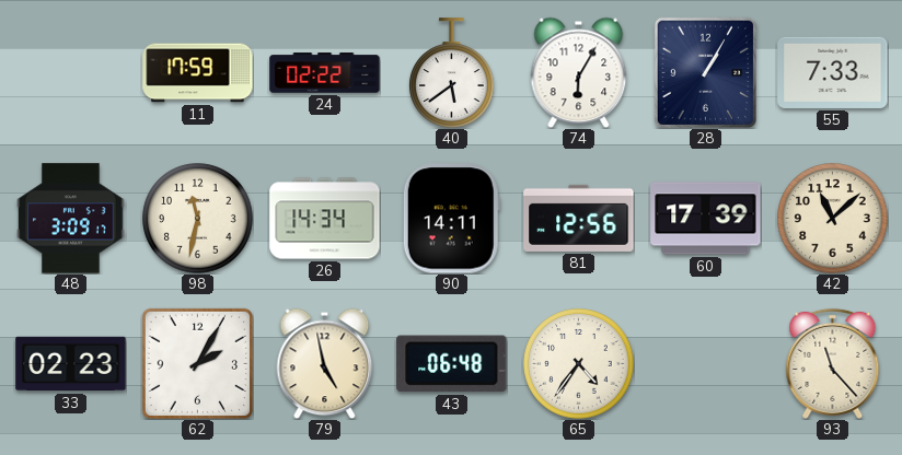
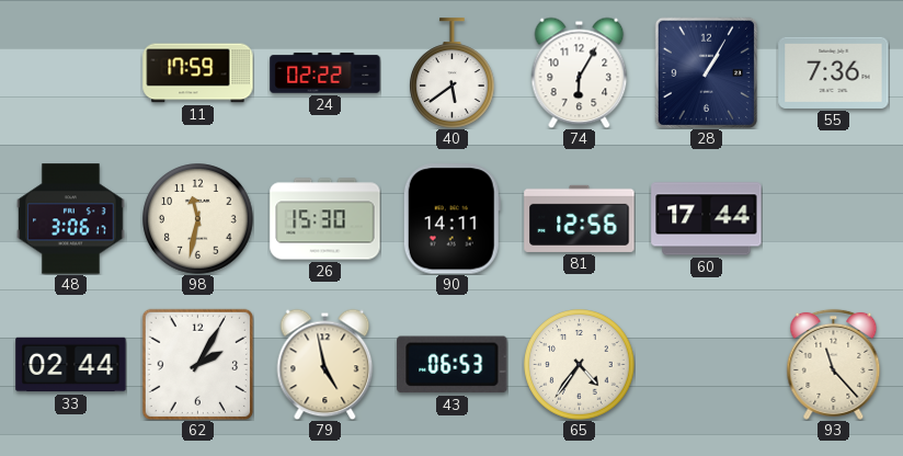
55: 7:33 -> 7:36
48: 3:09 -> 3:06
26: 14:34 -> 15:30
60: 17:39 -> 17:44
42: 11:08 -> none
33: 02:23 -> 02:44
43: 06:48 -> 06:53
